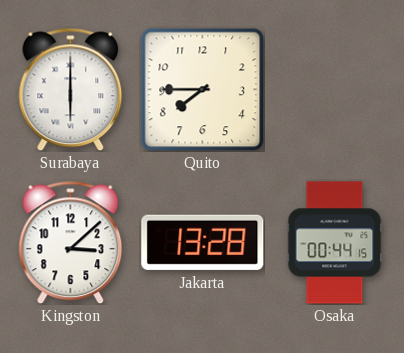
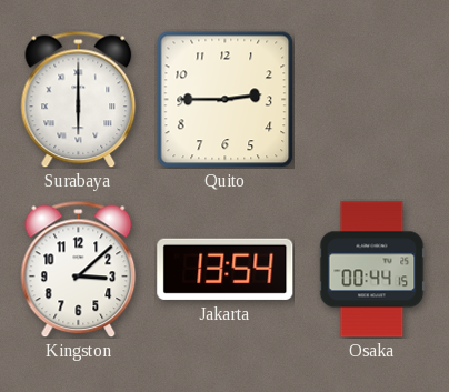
Quito: 7:45 -> 2:45
Jakarta: 13:28 -> 13:54
